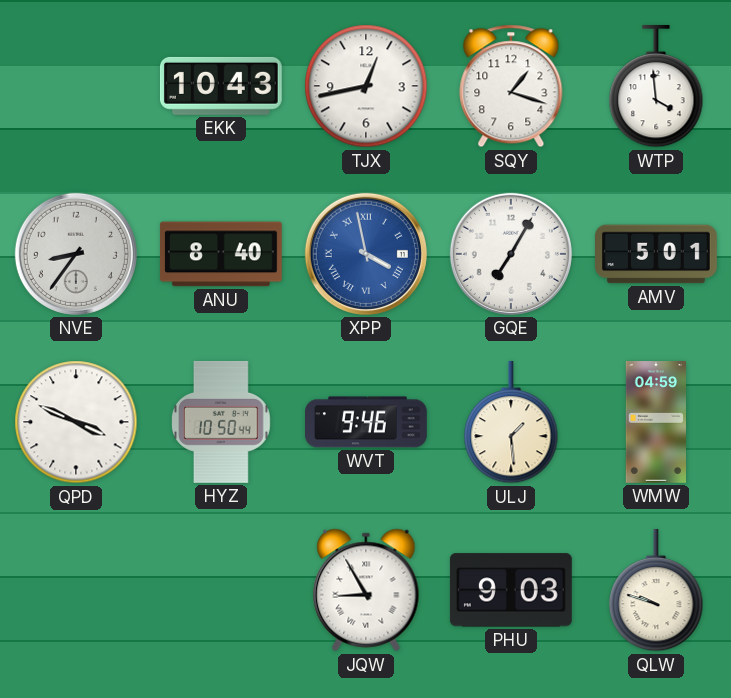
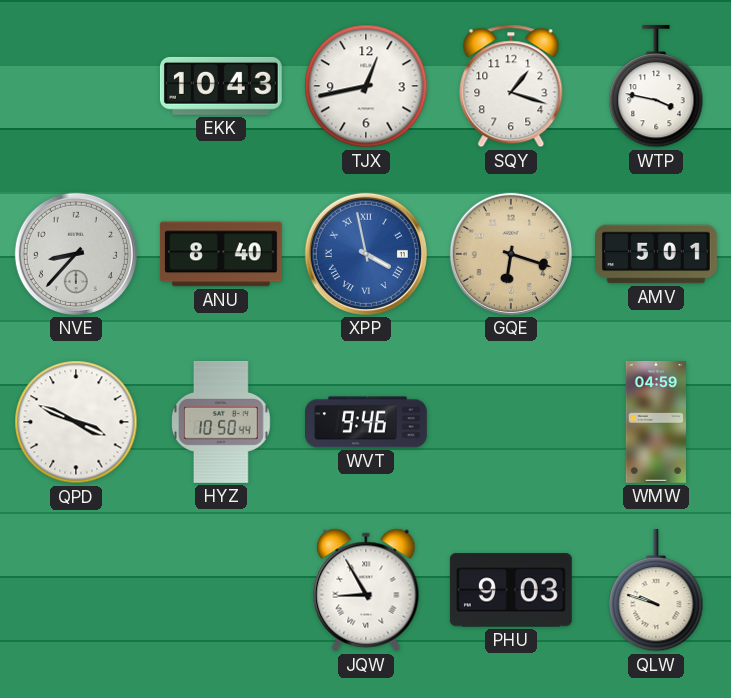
WTP: 3:59 -> 3:47
NVE: 8:36 -> 8:37
GQE: 7:05 -> 6:18
GQE dial: white -> champagne
ULJ: 1:29 -> none
